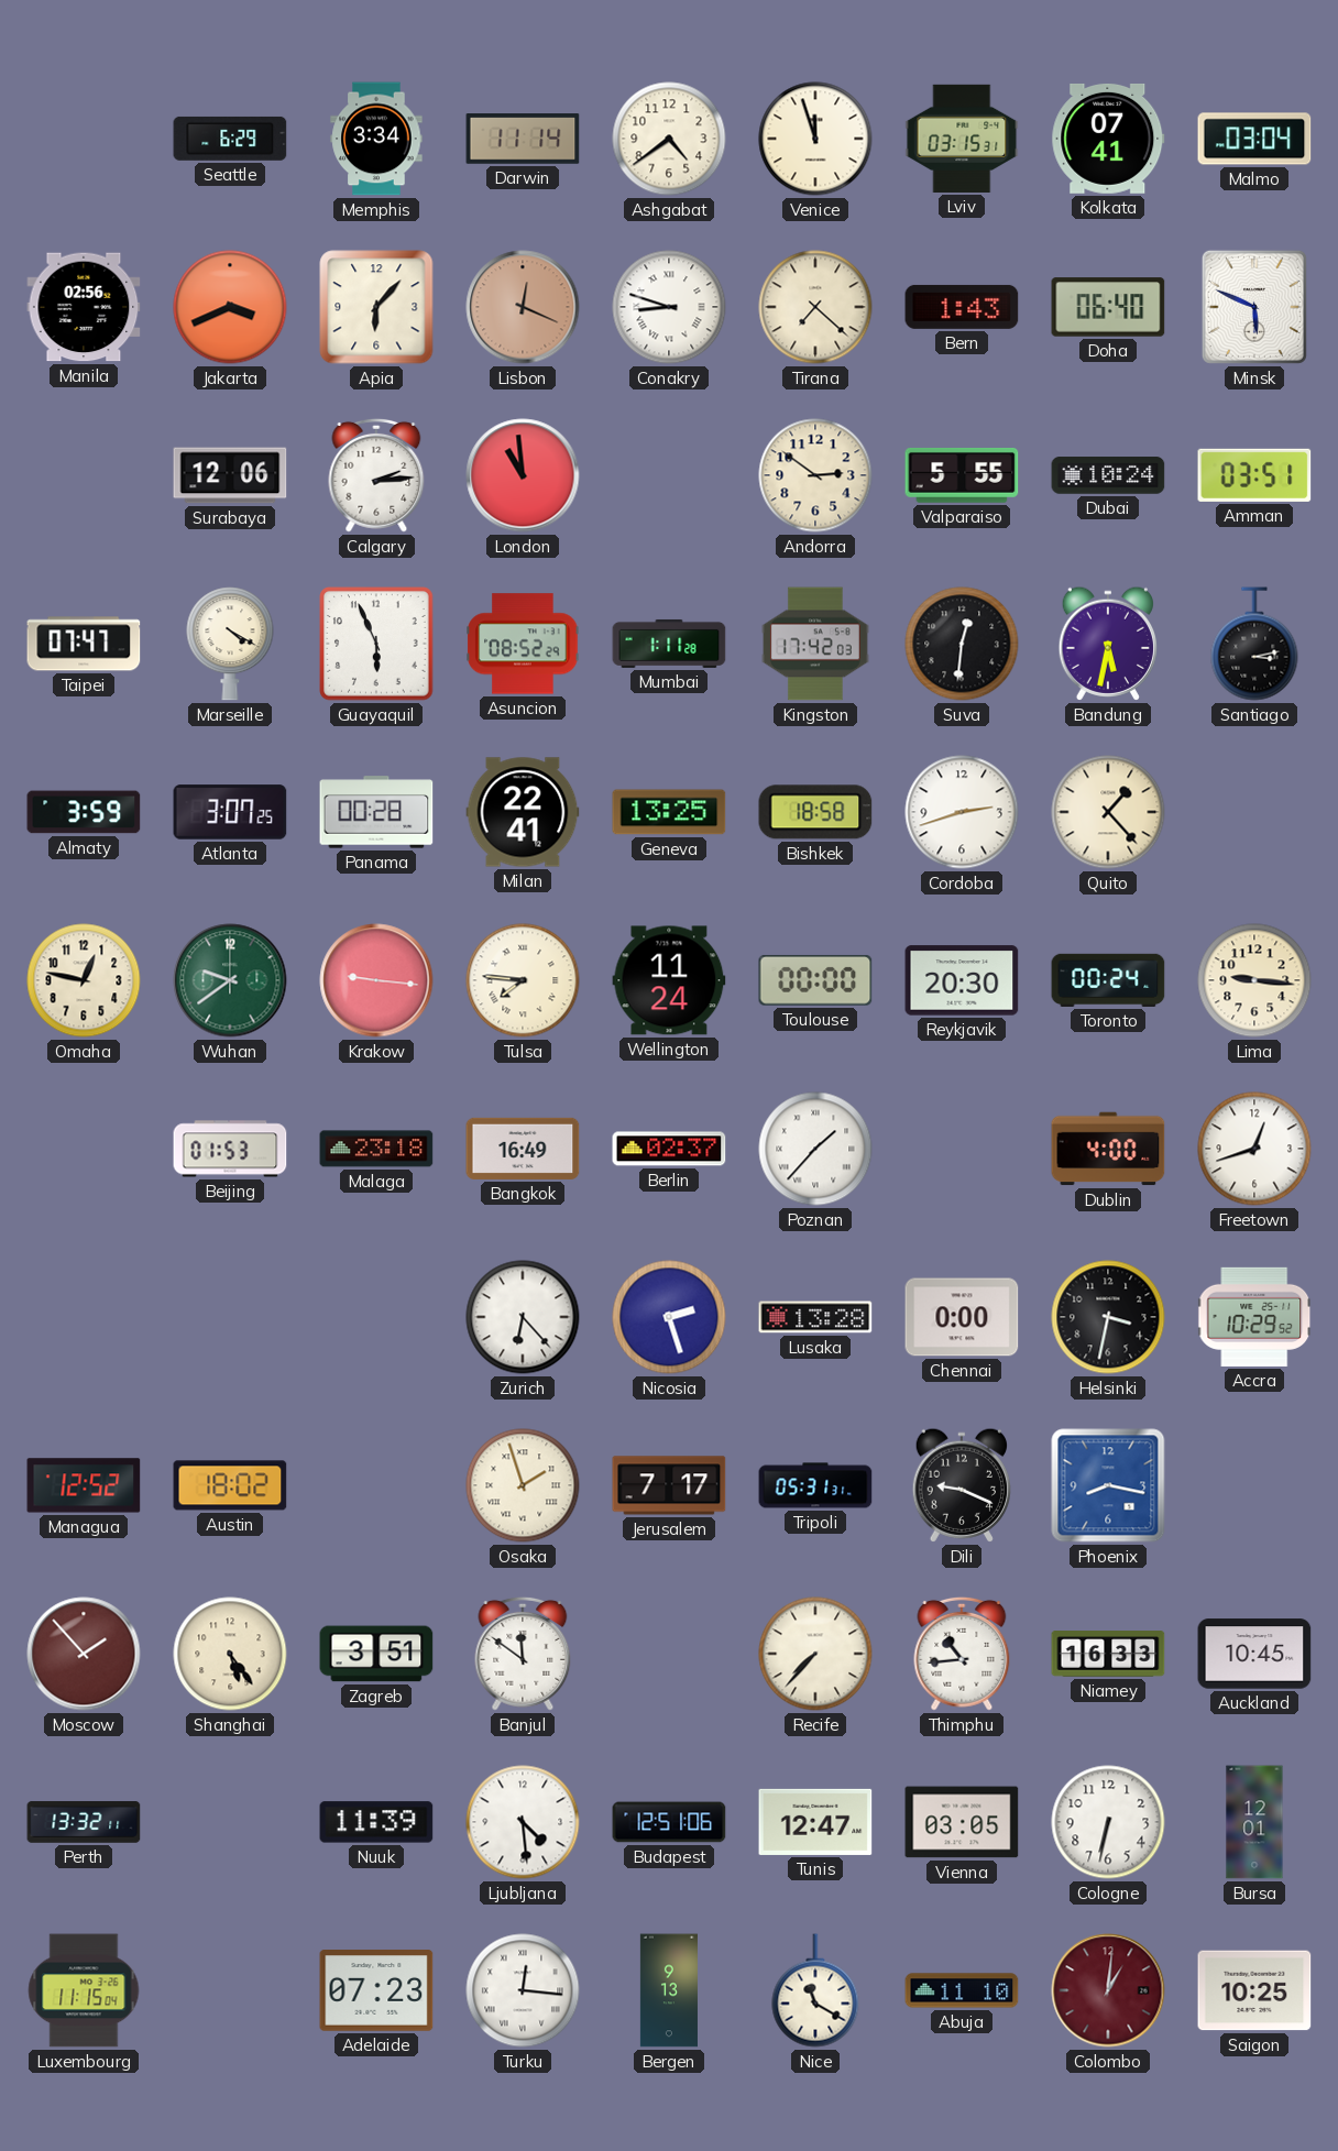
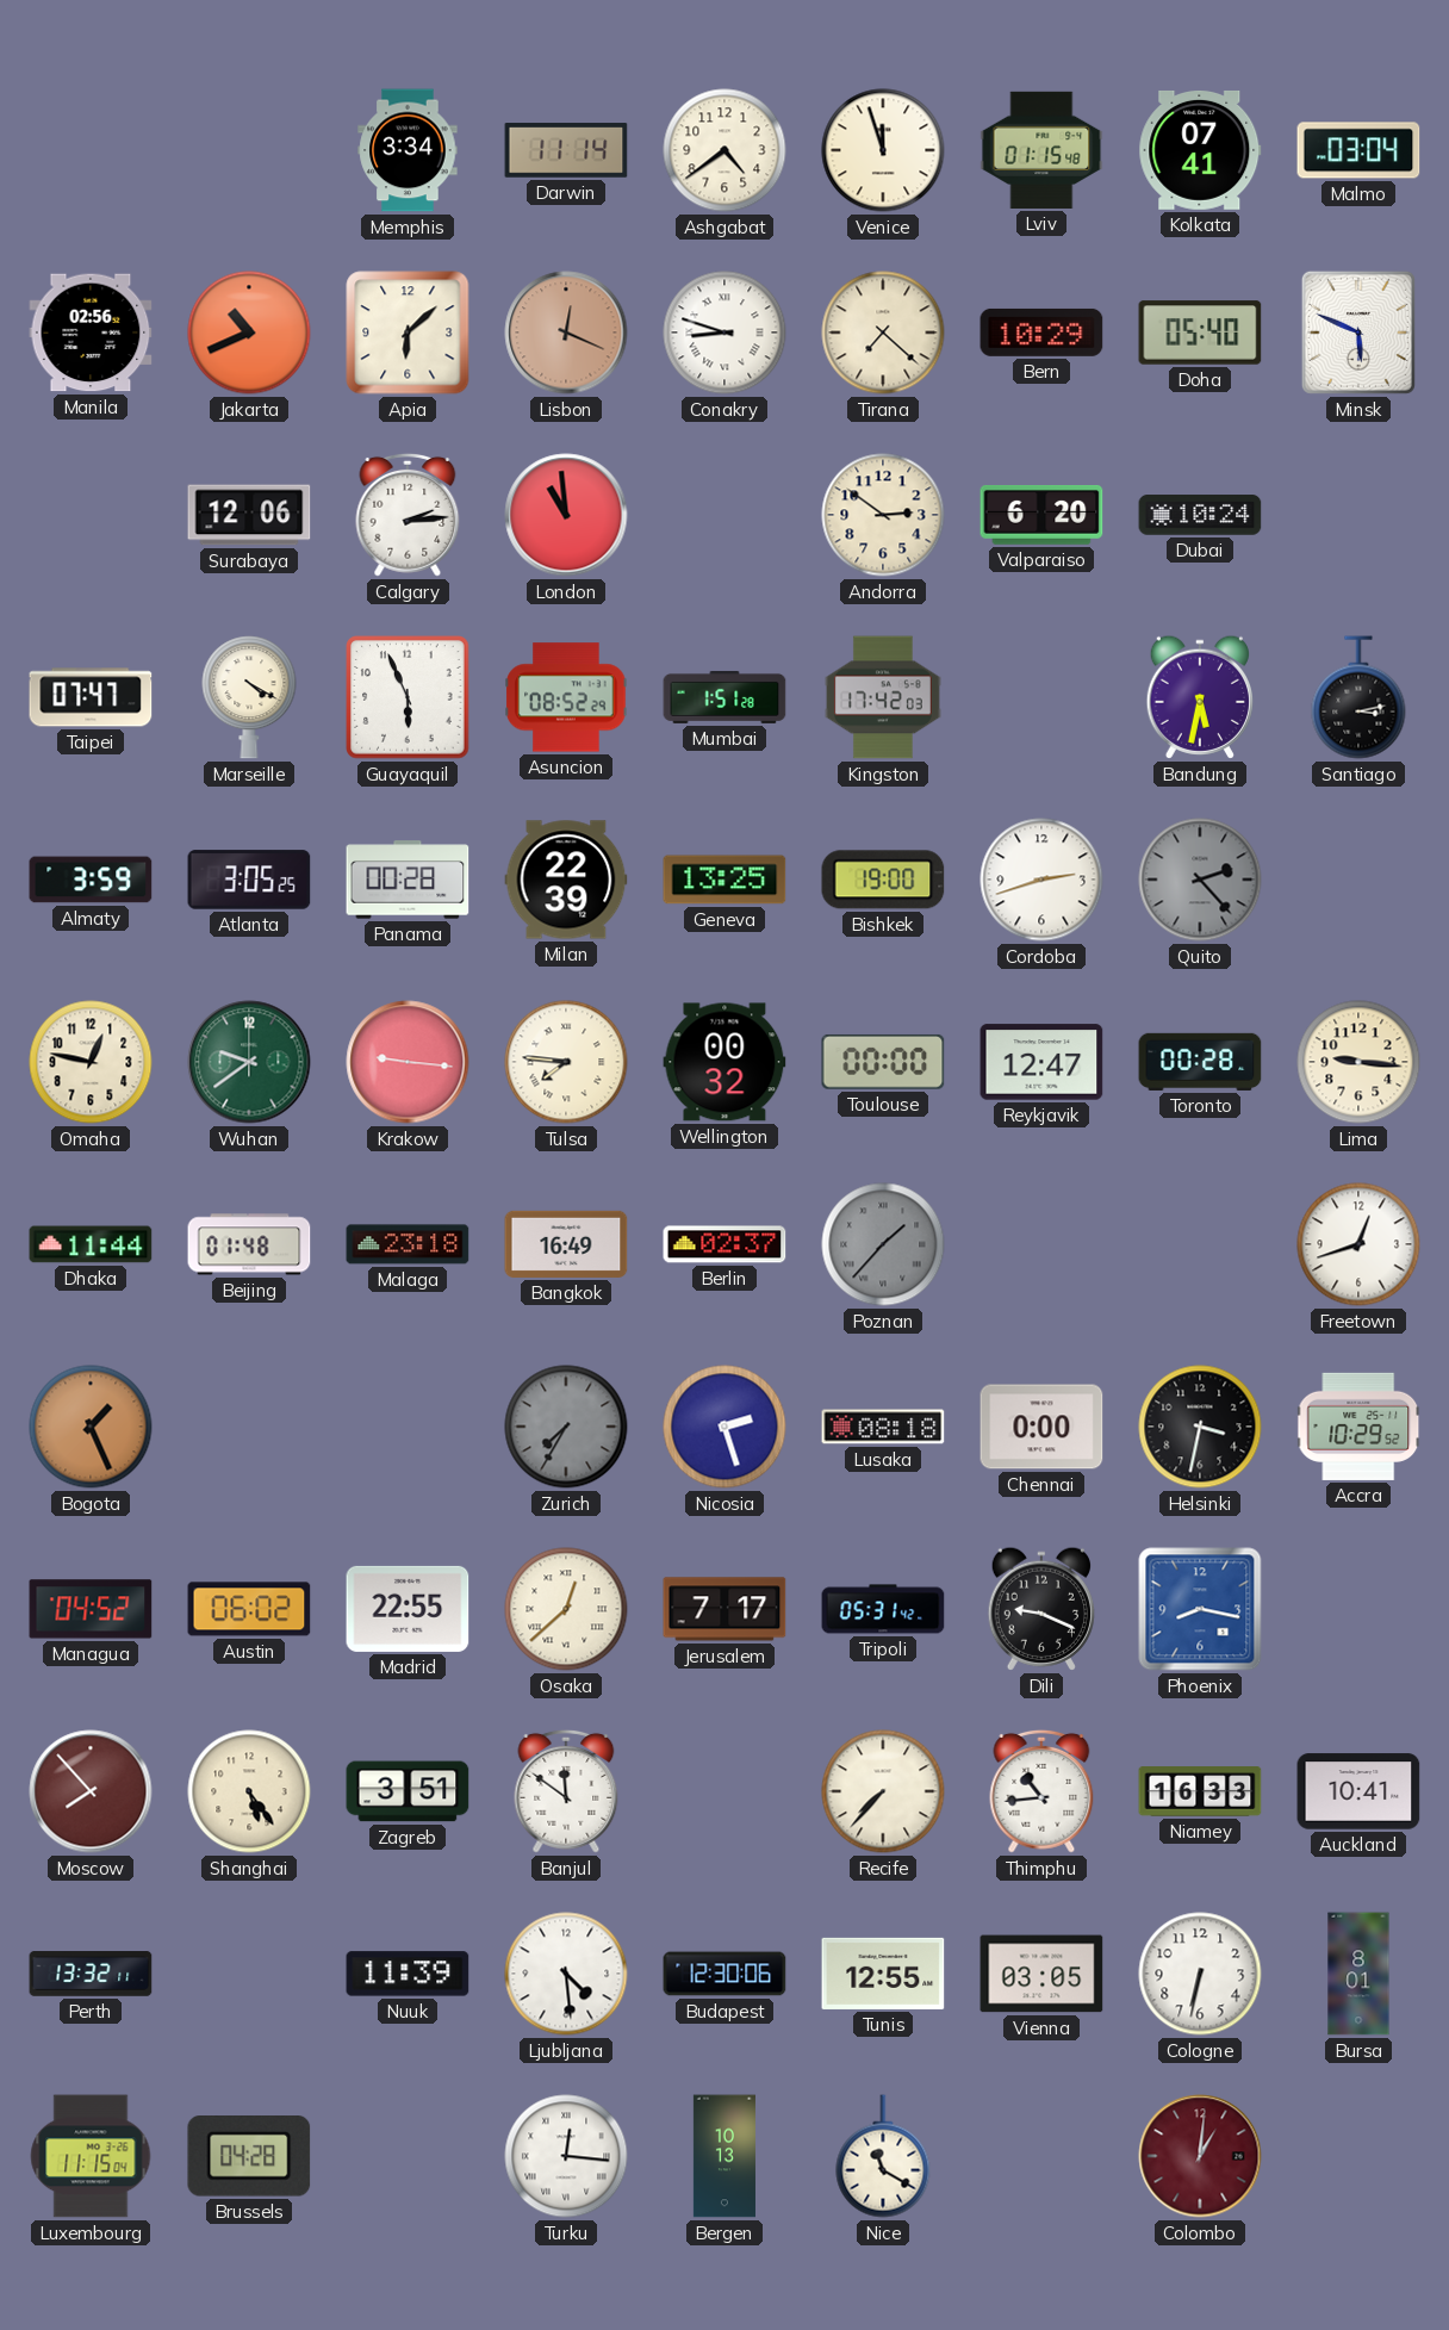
Seattle: 6:29 -> none
Lviv: 03:15 -> 01:15
Jakarta: 3:41 -> 10:41
Apia: 6:07 -> 6:08
Bern: 1:43 -> 10:29
Doha: 06:40 -> 05:40
Valparaiso: 5:55 -> 6:20
Amman: 03:51 -> none
Mumbai: 1:11 -> 1:51
Suva: 12:31 -> none
Atlanta: 3:07 -> 3:05
Milan: 22:41 -> 22:39
Bishkek: 18:58 -> 19:00
Quito: 1:23 -> 2:23
Quito dial: cream -> grey
Wellington: 11:24 -> 00:32
Reykjavik: 20:30 -> 12:47
Toronto: 00:24 -> 00:28
Dhaka: none -> 11:44
Beijing: 01:53 -> 01:48
Poznan dial: white -> grey
Dublin: 4:00 -> none
Bogota: none -> 1:26
Zurich: 6:23 -> 7:35
Zurich dial: white -> grey
Lusaka: 13:28 -> 08:18
Managua: 12:52 -> 04:52
Austin: 18:02 -> 06:02
Madrid: none -> 22:55
Osaka: 1:57 -> 12:38
Tripoli: 05:31:31 -> 05:31:42
Moscow: 1:53 -> 7:53
Auckland: 10:45 -> 10:41
Budapest: 12:51 -> 12:30
Tunis: 12:47 -> 12:55
Bursa: 12:01 -> 8:01
Brussels: none -> 04:28
Adelaide: 07:23 -> none
Bergen: 9:13 -> 10:13
Abuja: 11:10 -> none
Saigon: 10:25 -> none
